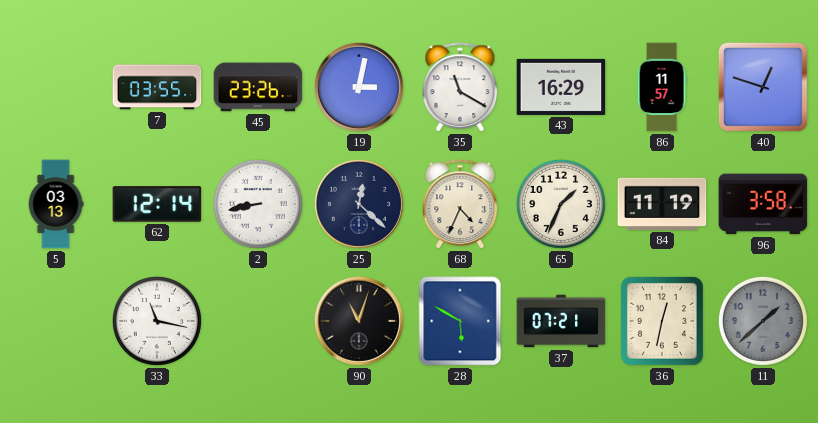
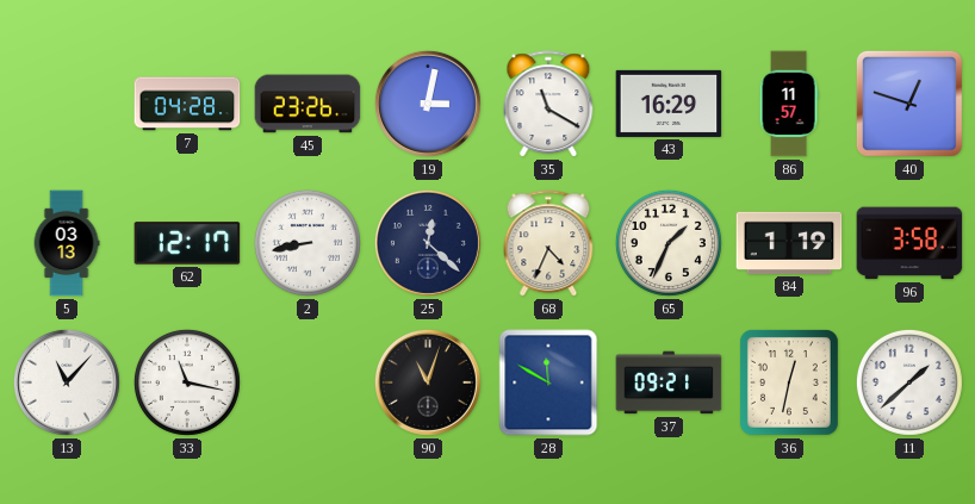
7: 03:55 -> 04:28
62: 12:14 -> 12:17
84: 11:19 -> 1:19
13: none -> 11:07
28: 5:50 -> 11:50
37: 07:21 -> 09:21
11 dial: grey -> white
